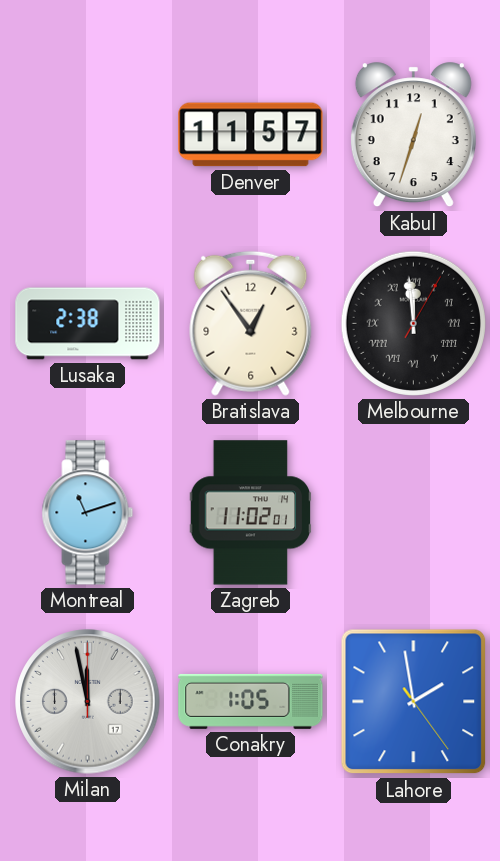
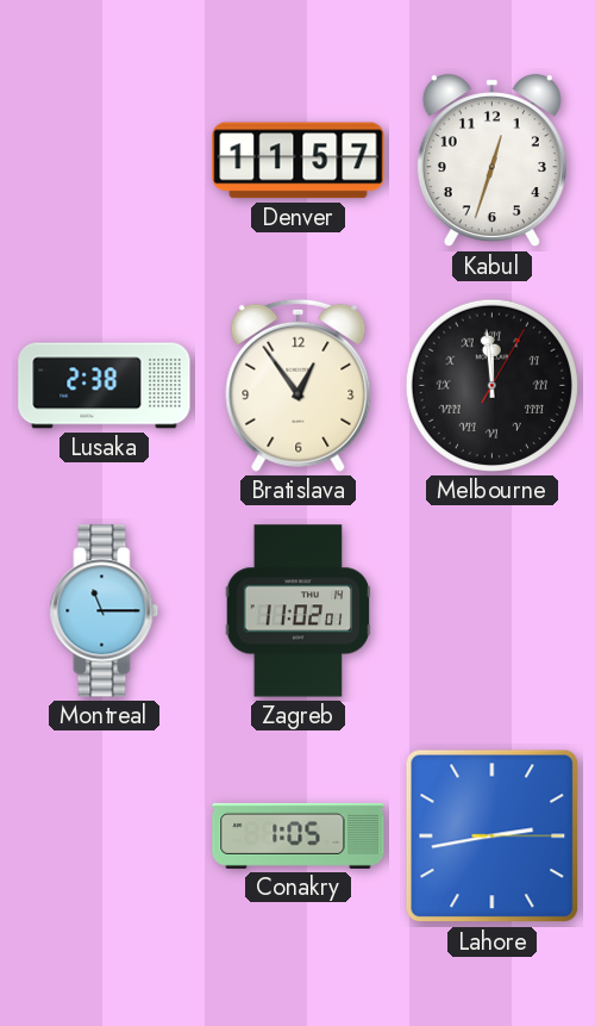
Montreal: 11:12 -> 11:15
Milan: 11:58 -> none
Lahore: 1:58 -> 2:43
